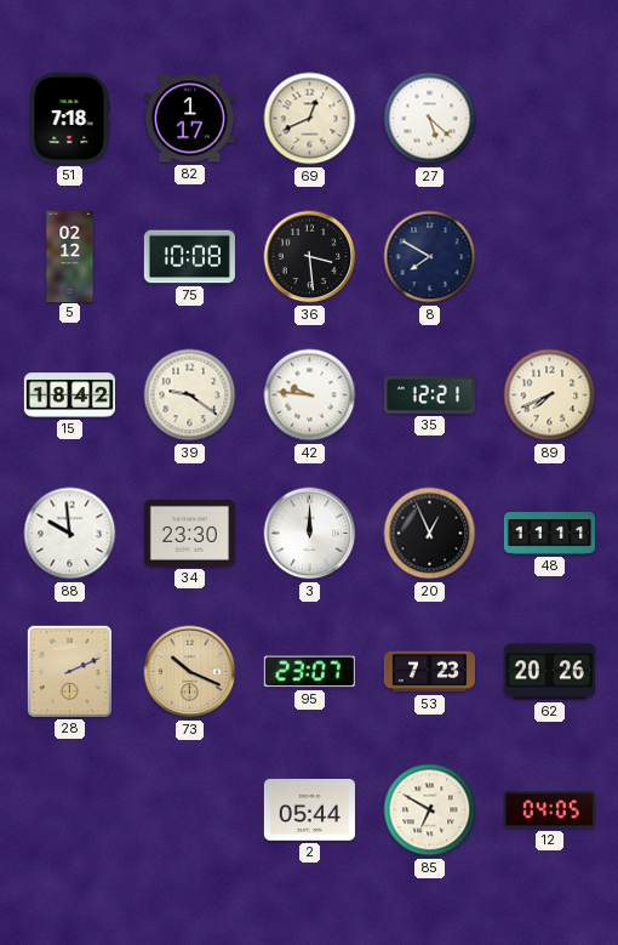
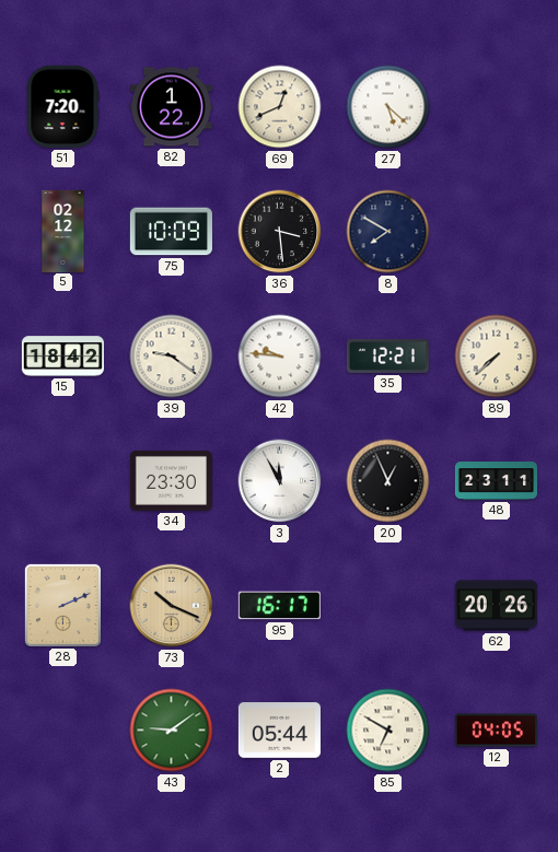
51: 7:18 -> 7:20
82: 1:17 -> 1:22
75: 10:08 -> 10:09
89: 7:41 -> 7:38
88: 9:59 -> none
3: 12:00 -> 11:55
48: 11:11 -> 23:11
95: 23:07 -> 16:17
53: 7:23 -> none
43: none -> 9:09
